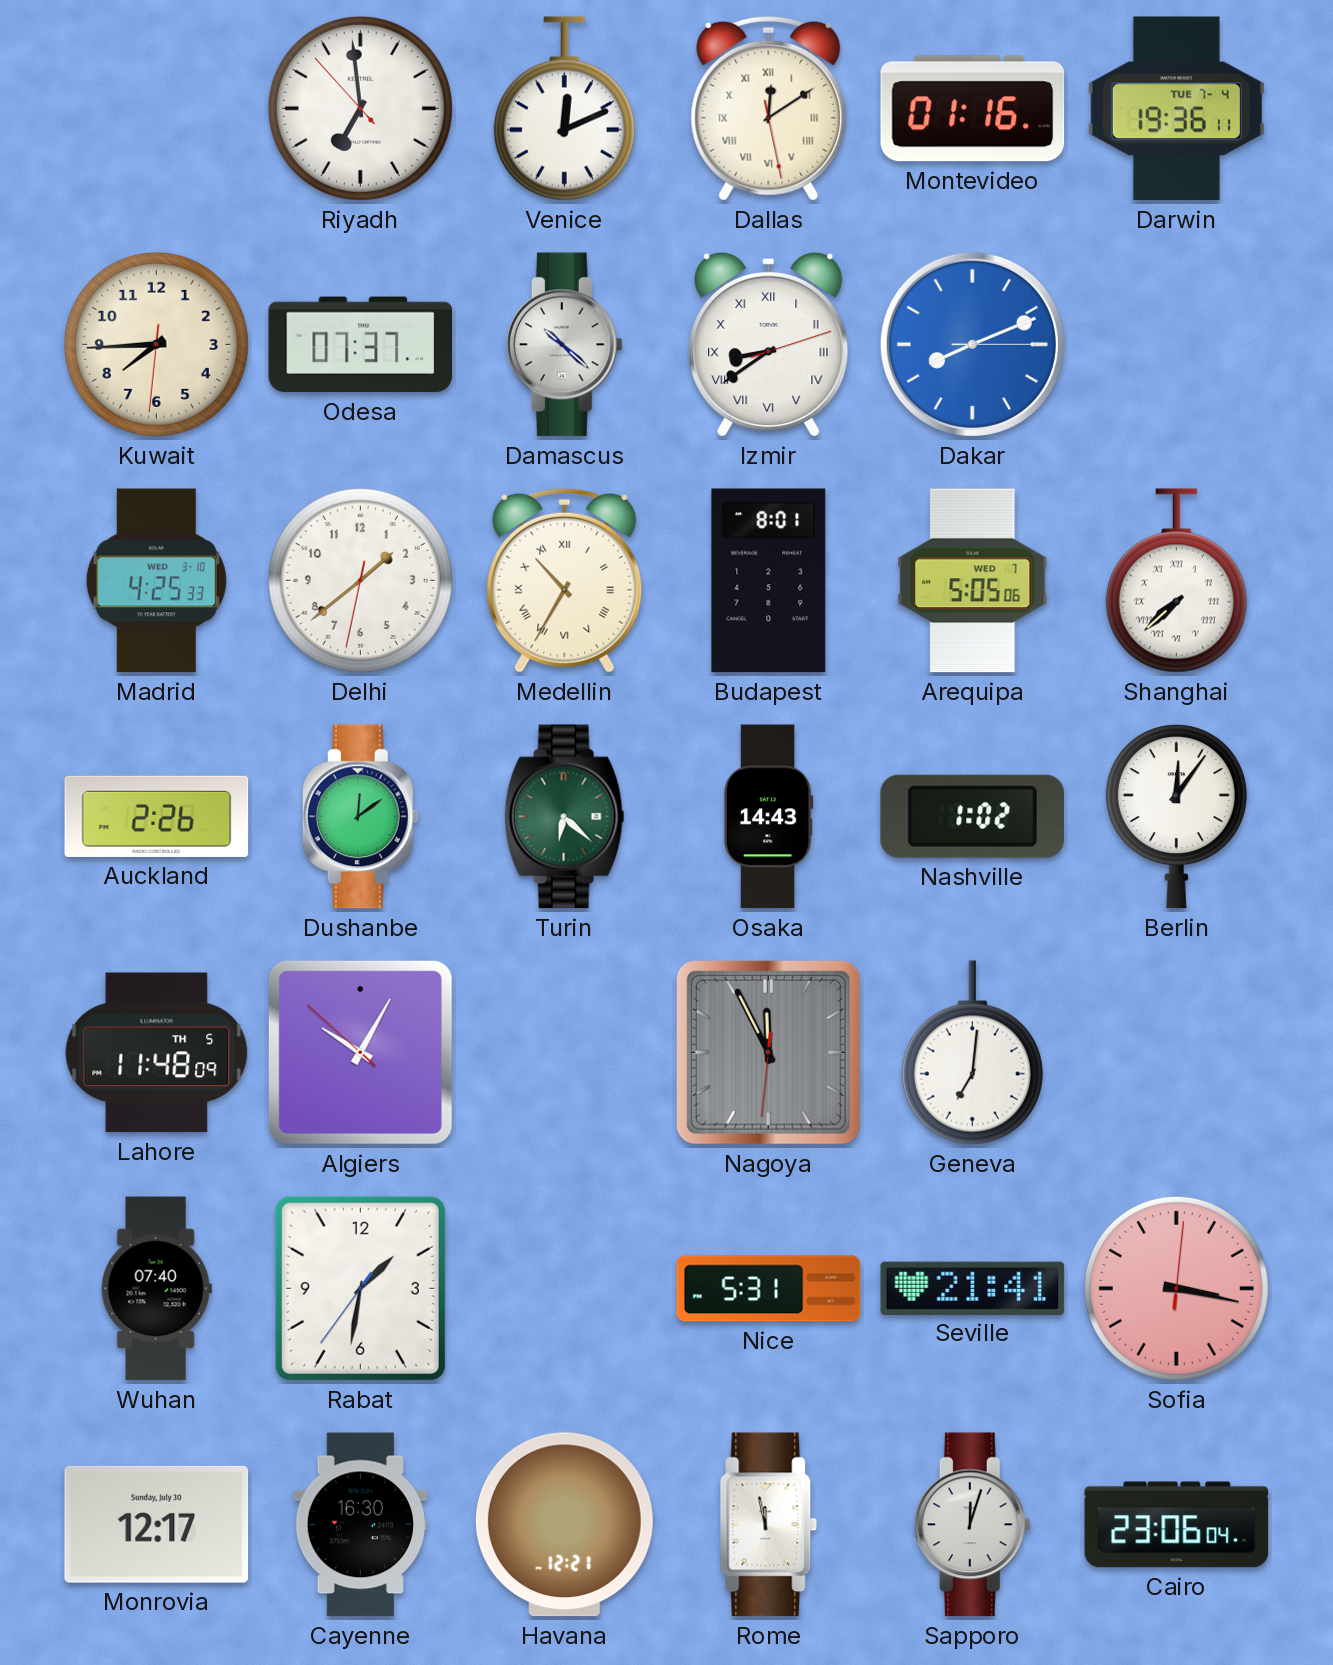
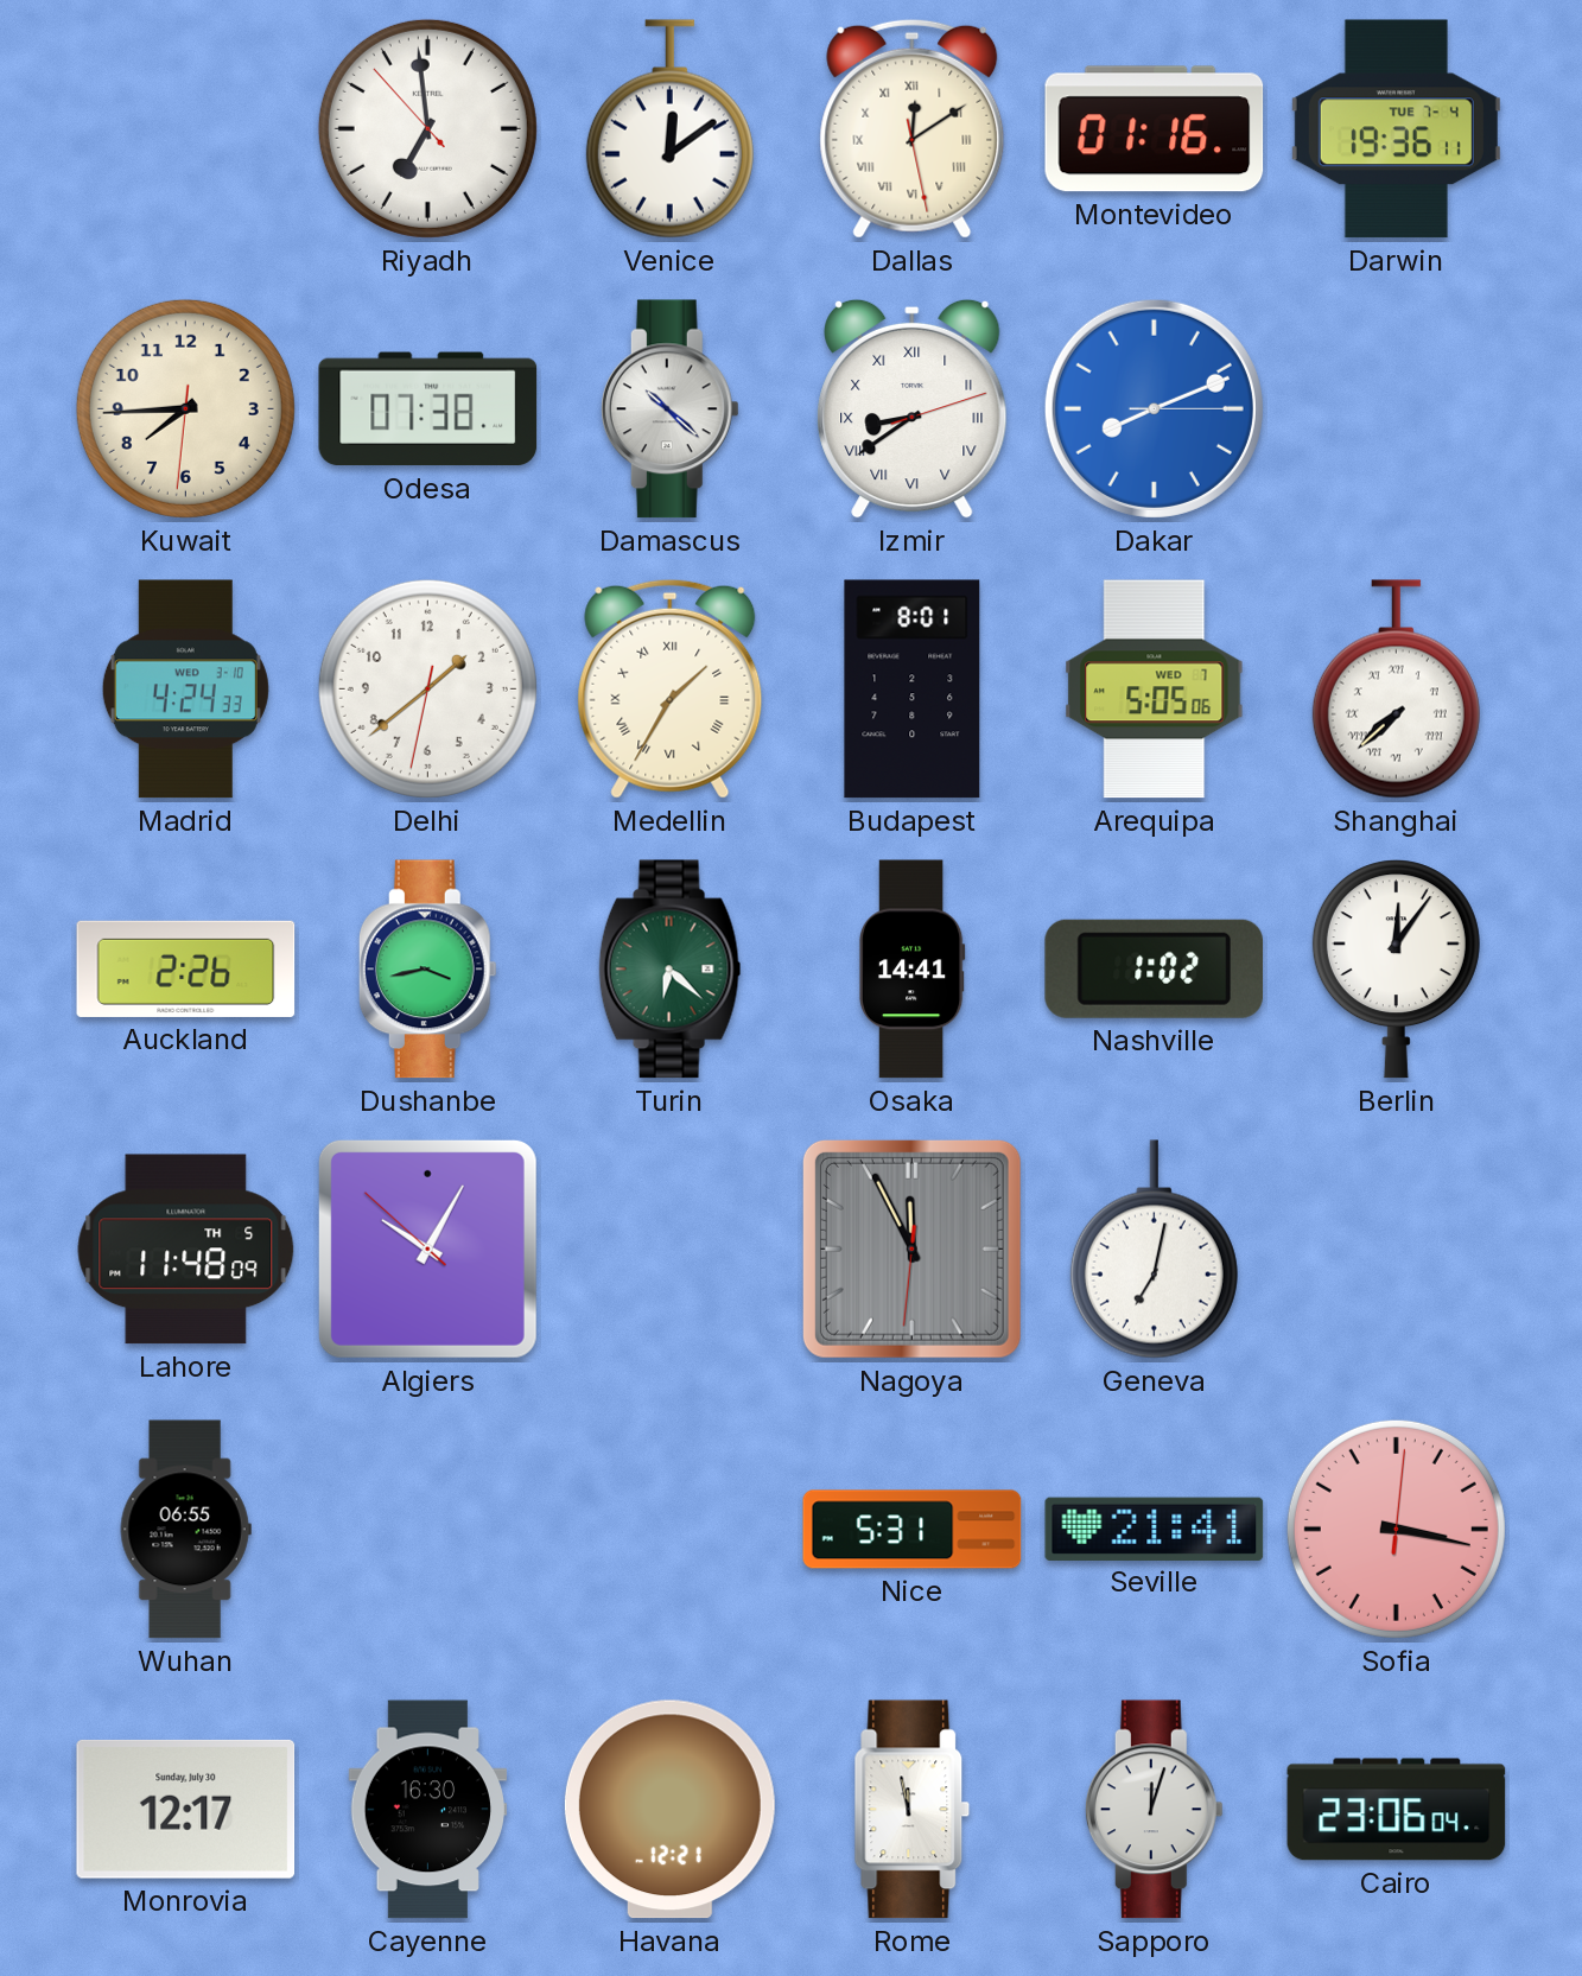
Venice: 12:11 -> 12:09
Odesa: 07:37 -> 07:38
Madrid: 4:25 -> 4:24
Medellin: 10:35 -> 1:35
Dushanbe: 12:09 -> 3:43
Osaka: 14:43 -> 14:41
Geneva: 7:01 -> 7:02
Wuhan: 07:40 -> 06:55
Rabat: 1:31 -> none
